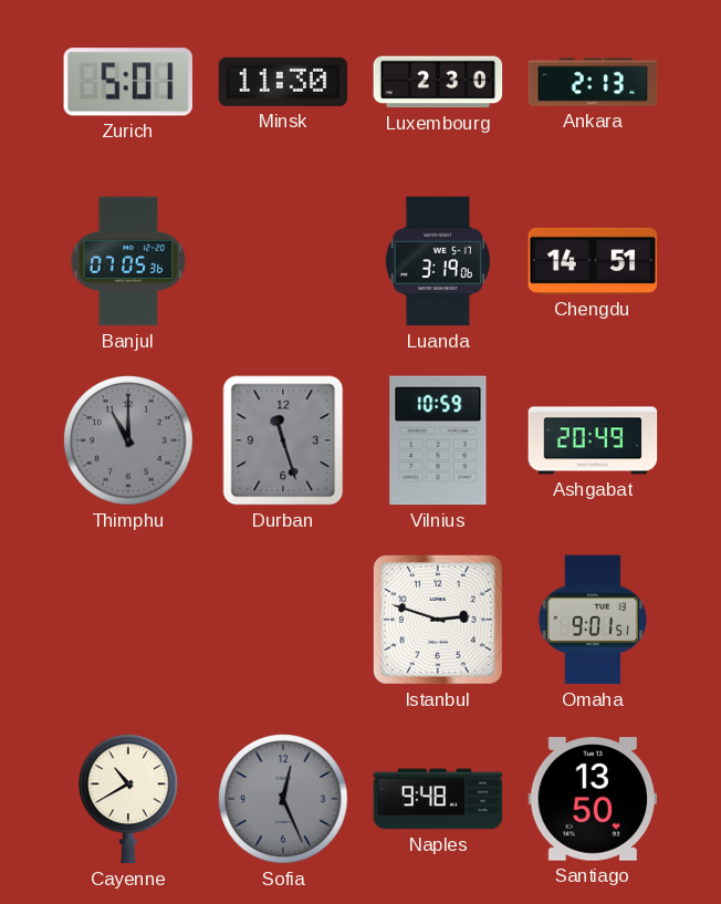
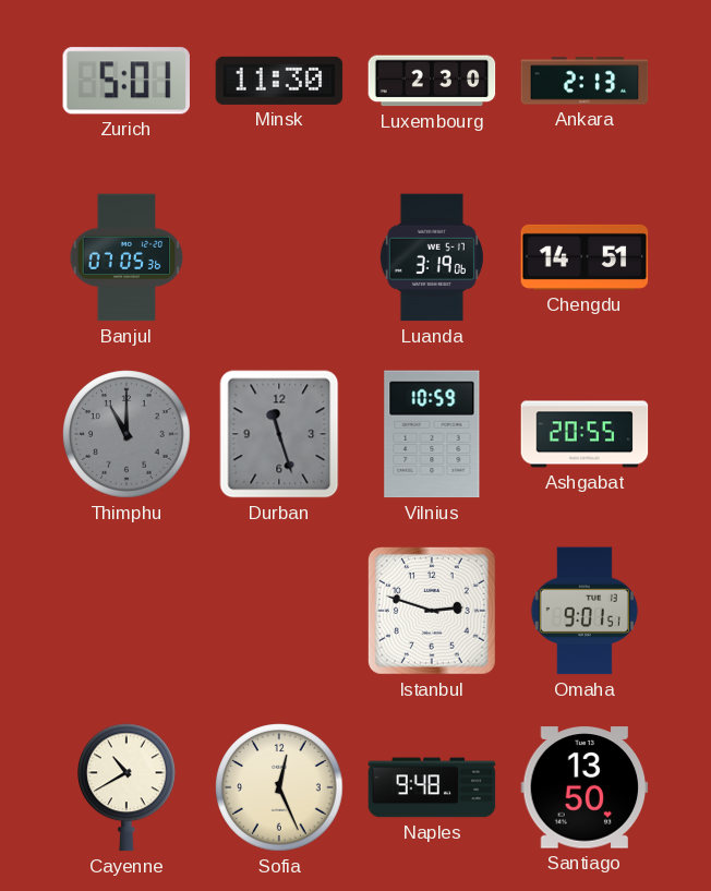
Ashgabat: 20:49 -> 20:55
Sofia dial: grey -> cream
